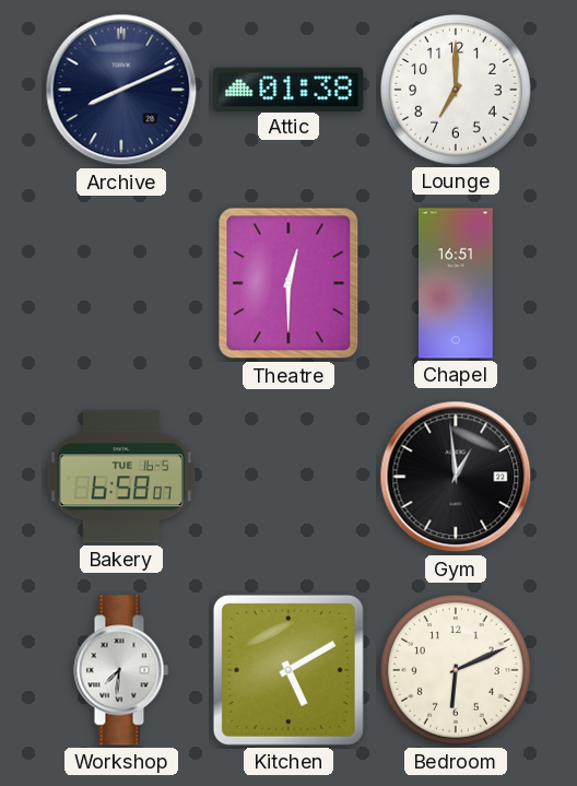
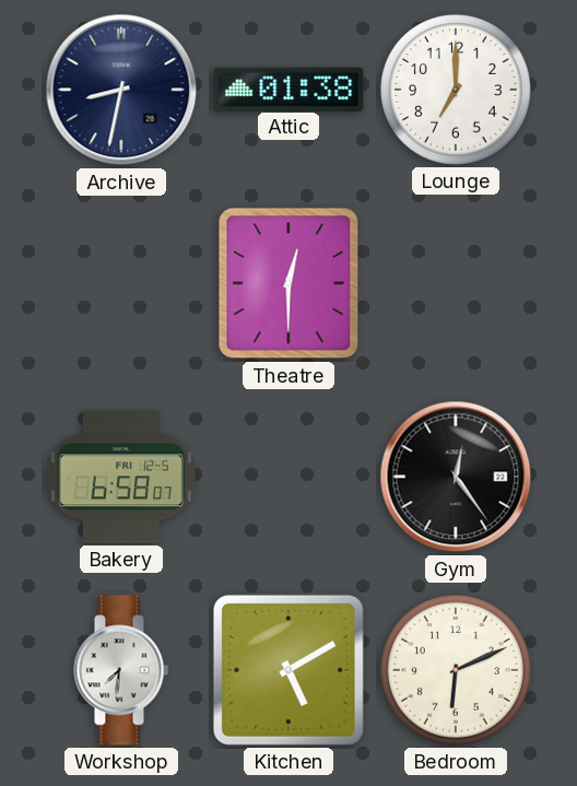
Archive: 8:11 -> 8:32
Chapel: 16:51 -> none
Bakery date: TUE 16-5 -> FRI 12-5
Gym: 12:59 -> 12:24
